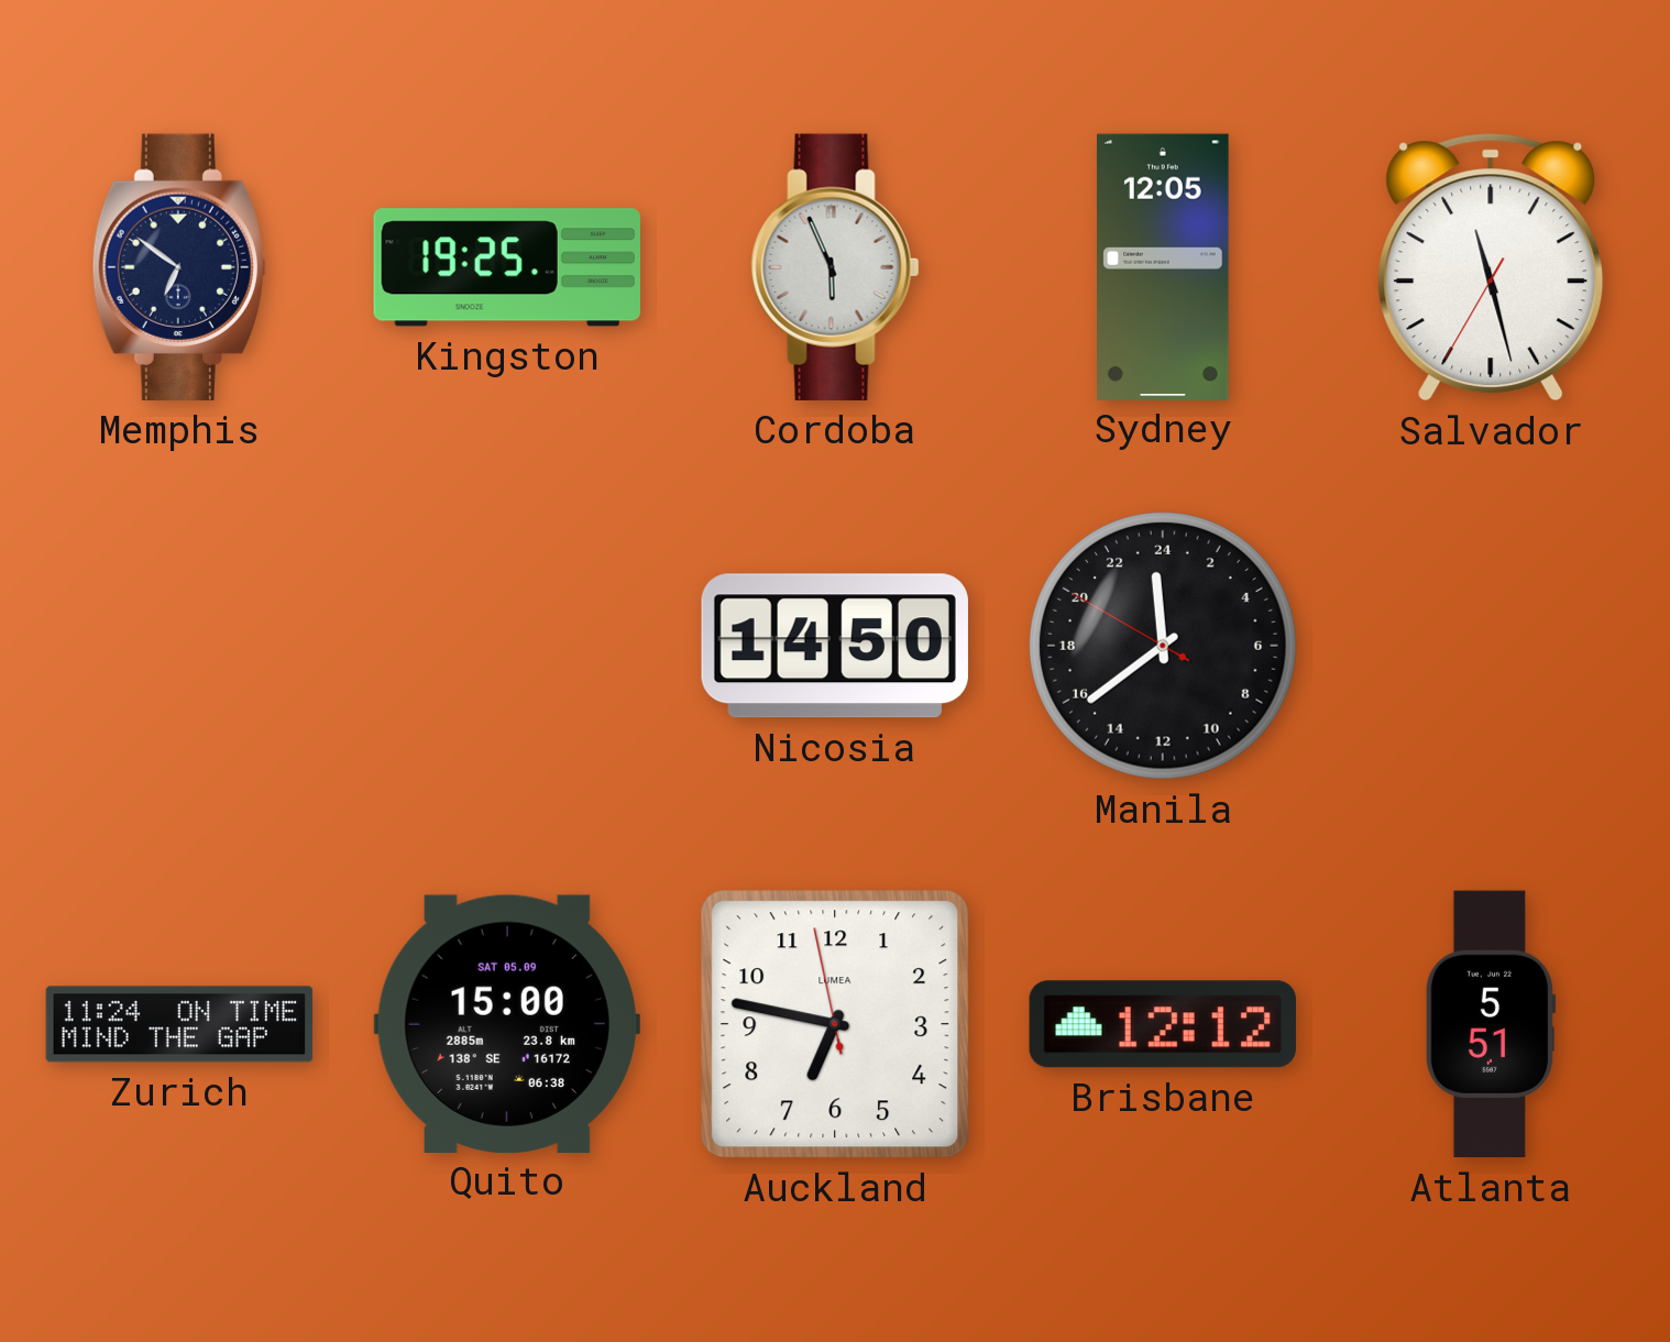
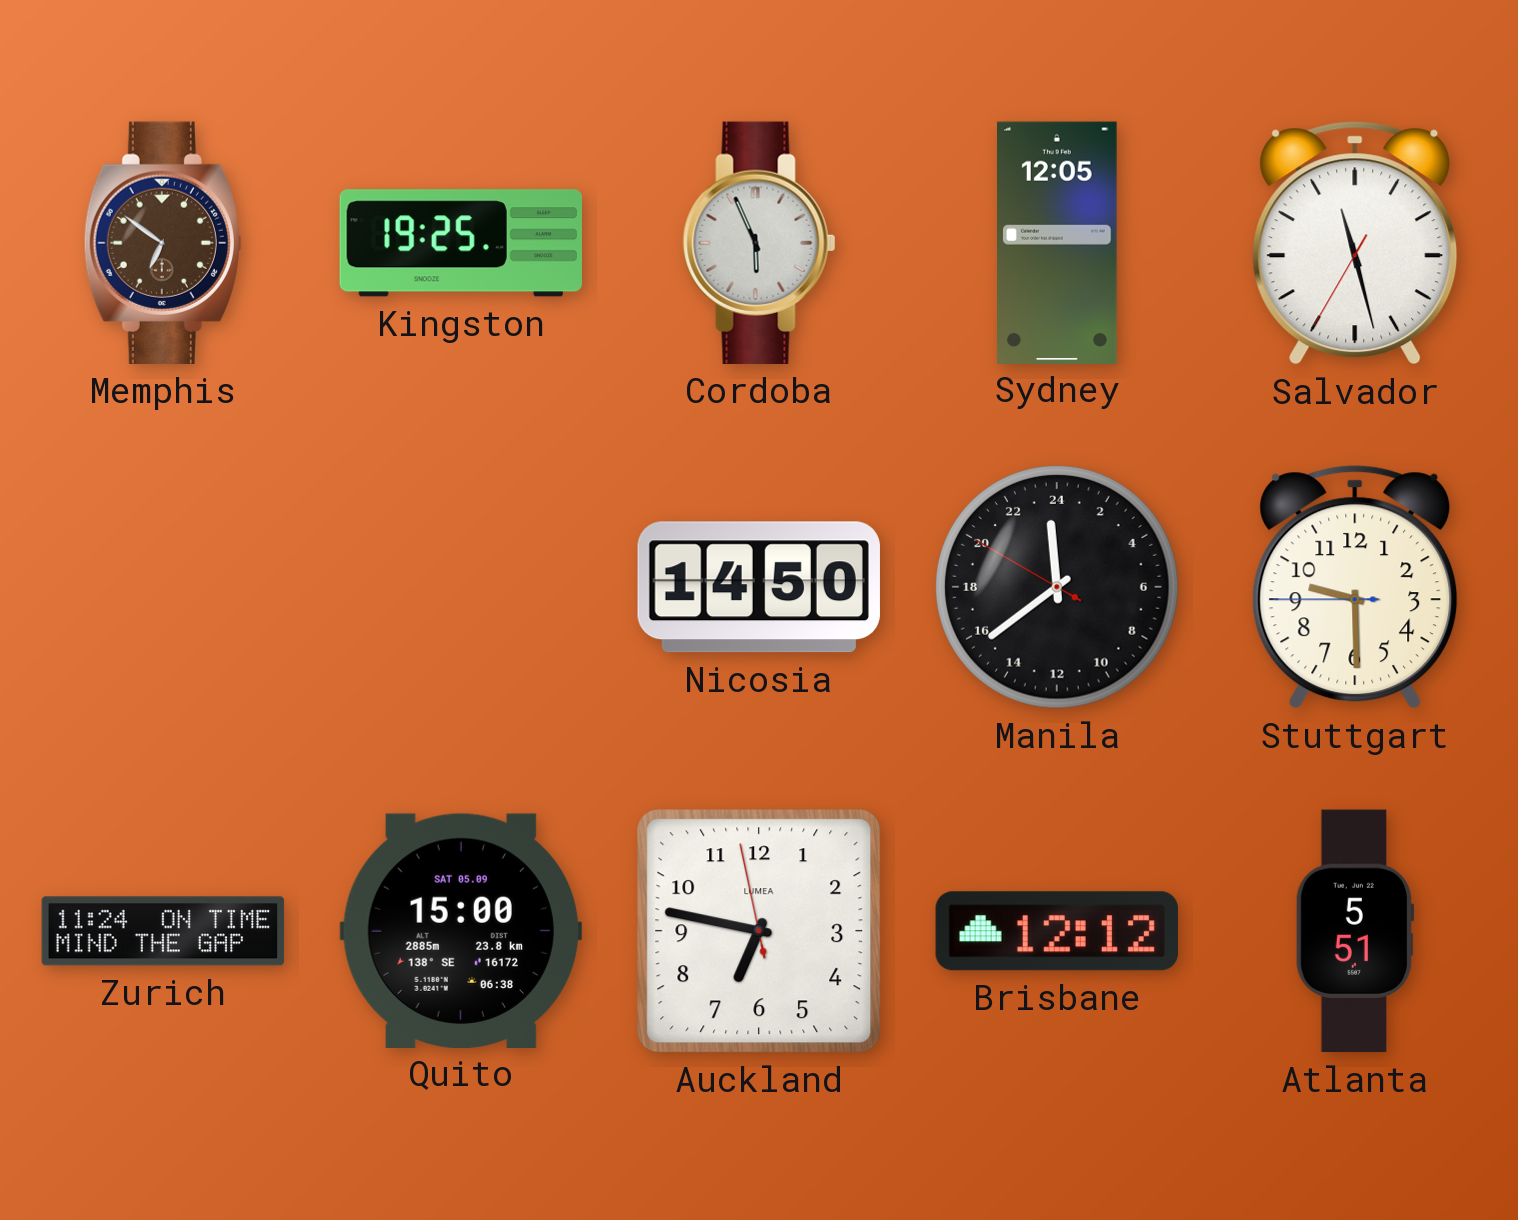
Memphis dial: navy -> brown
Stuttgart: none -> 9:29
